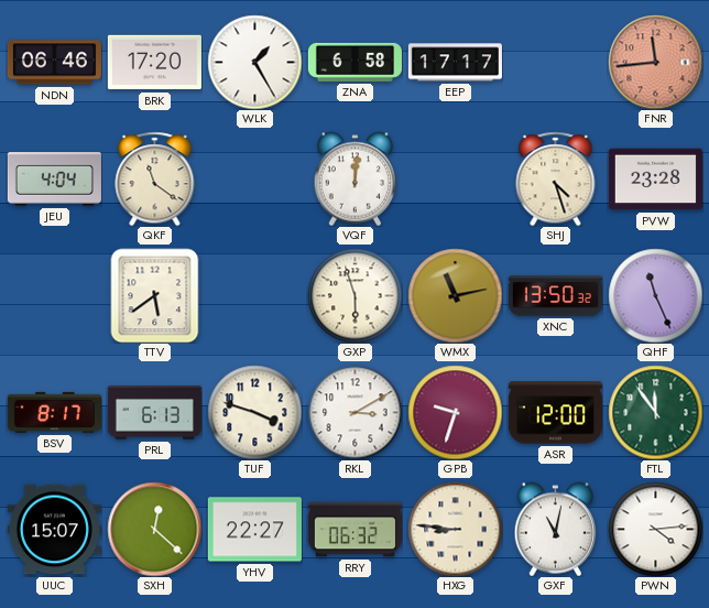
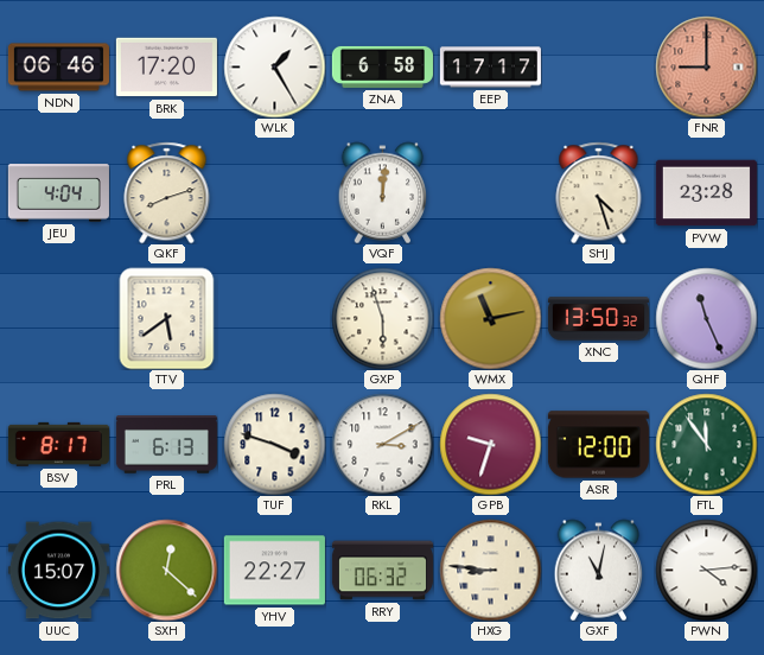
FNR: 11:44 -> 9:00
QKF: 11:21 -> 8:12
